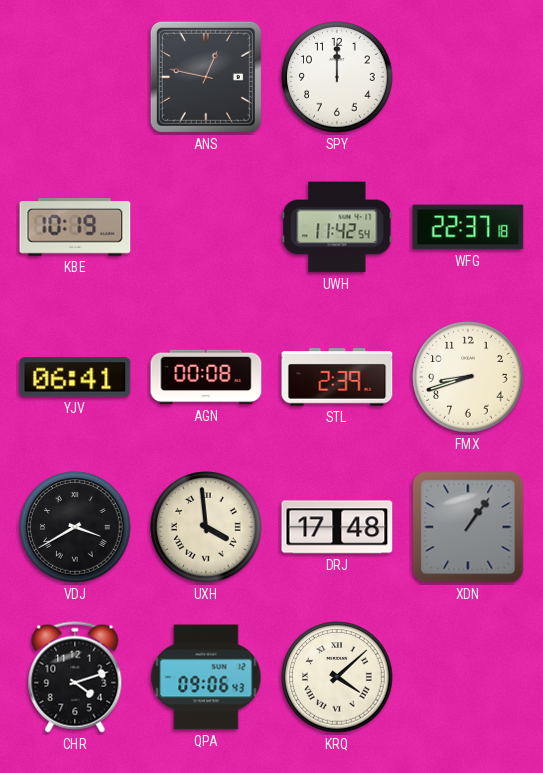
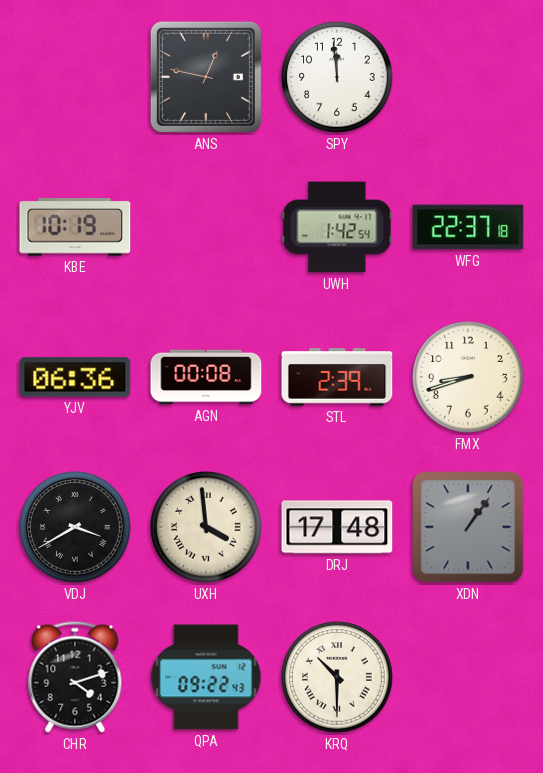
SPY: 12:00 -> 11:59
UWH: 11:42 -> 1:42
YJV: 06:41 -> 06:36
QPA: 09:06 -> 09:22
KRQ: 4:08 -> 10:30
